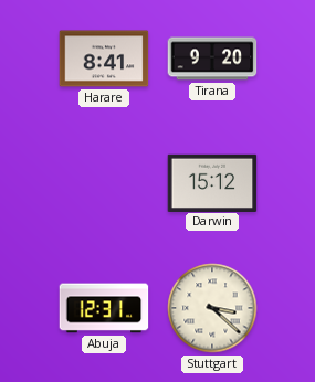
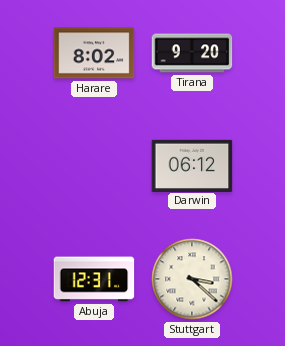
Harare: 8:41 -> 8:02
Darwin: 15:12 -> 06:12
